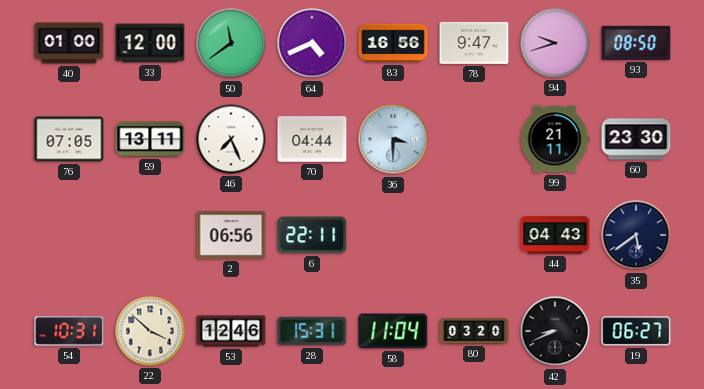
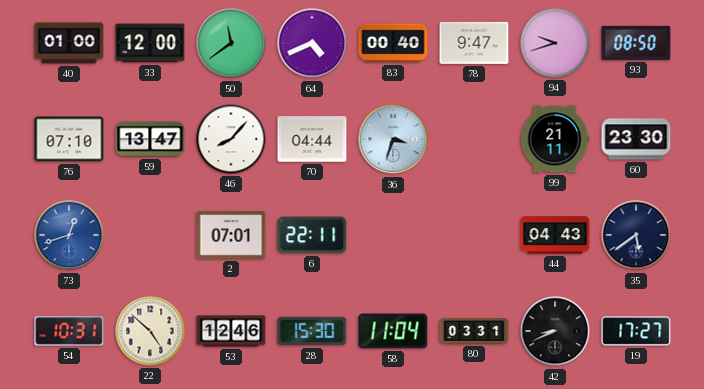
83: 16:56 -> 00:40
76: 07:05 -> 07:10
59: 13:11 -> 13:47
46: 7:26 -> 8:07
36: 3:30 -> 3:33
73: none -> 12:42
2: 06:56 -> 07:01
22: 3:52 -> 4:52
28: 15:31 -> 15:30
80: 03:20 -> 03:31
19: 06:27 -> 17:27
